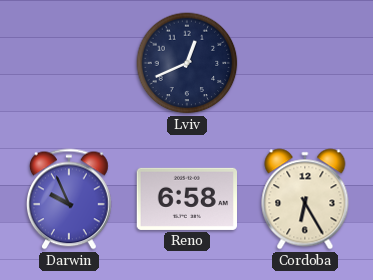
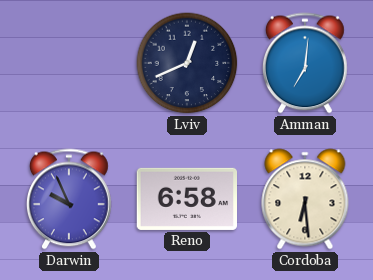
Amman: none -> 7:01
Cordoba: 6:25 -> 6:29
